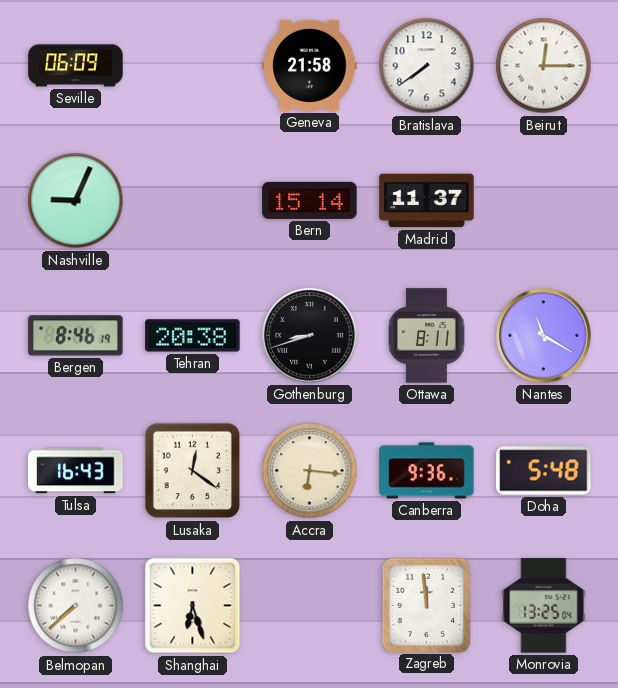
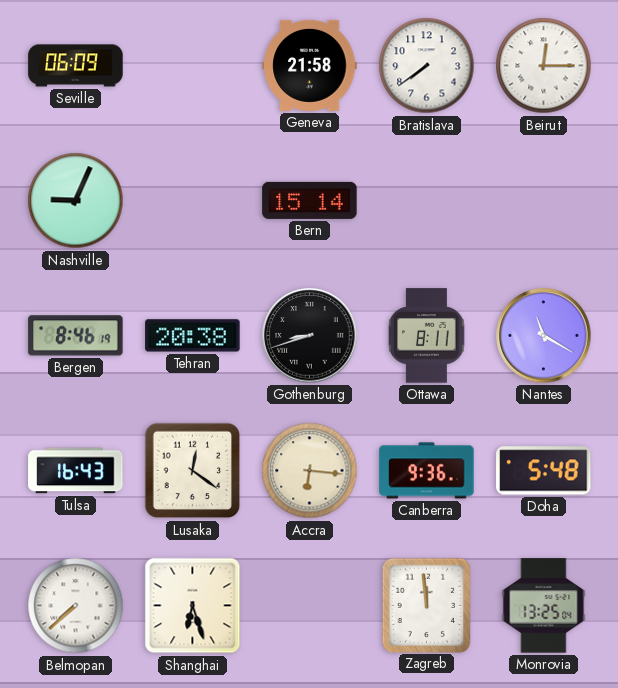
Madrid: 11:37 -> none
